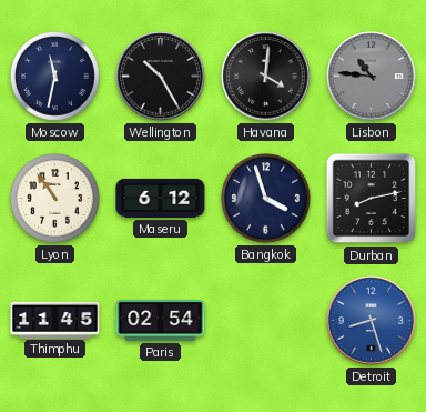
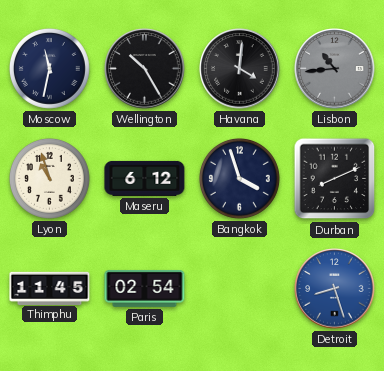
Lisbon: 10:46 -> 10:44
Lyon: 10:54 -> 10:57
Durban: 8:13 -> 8:11
